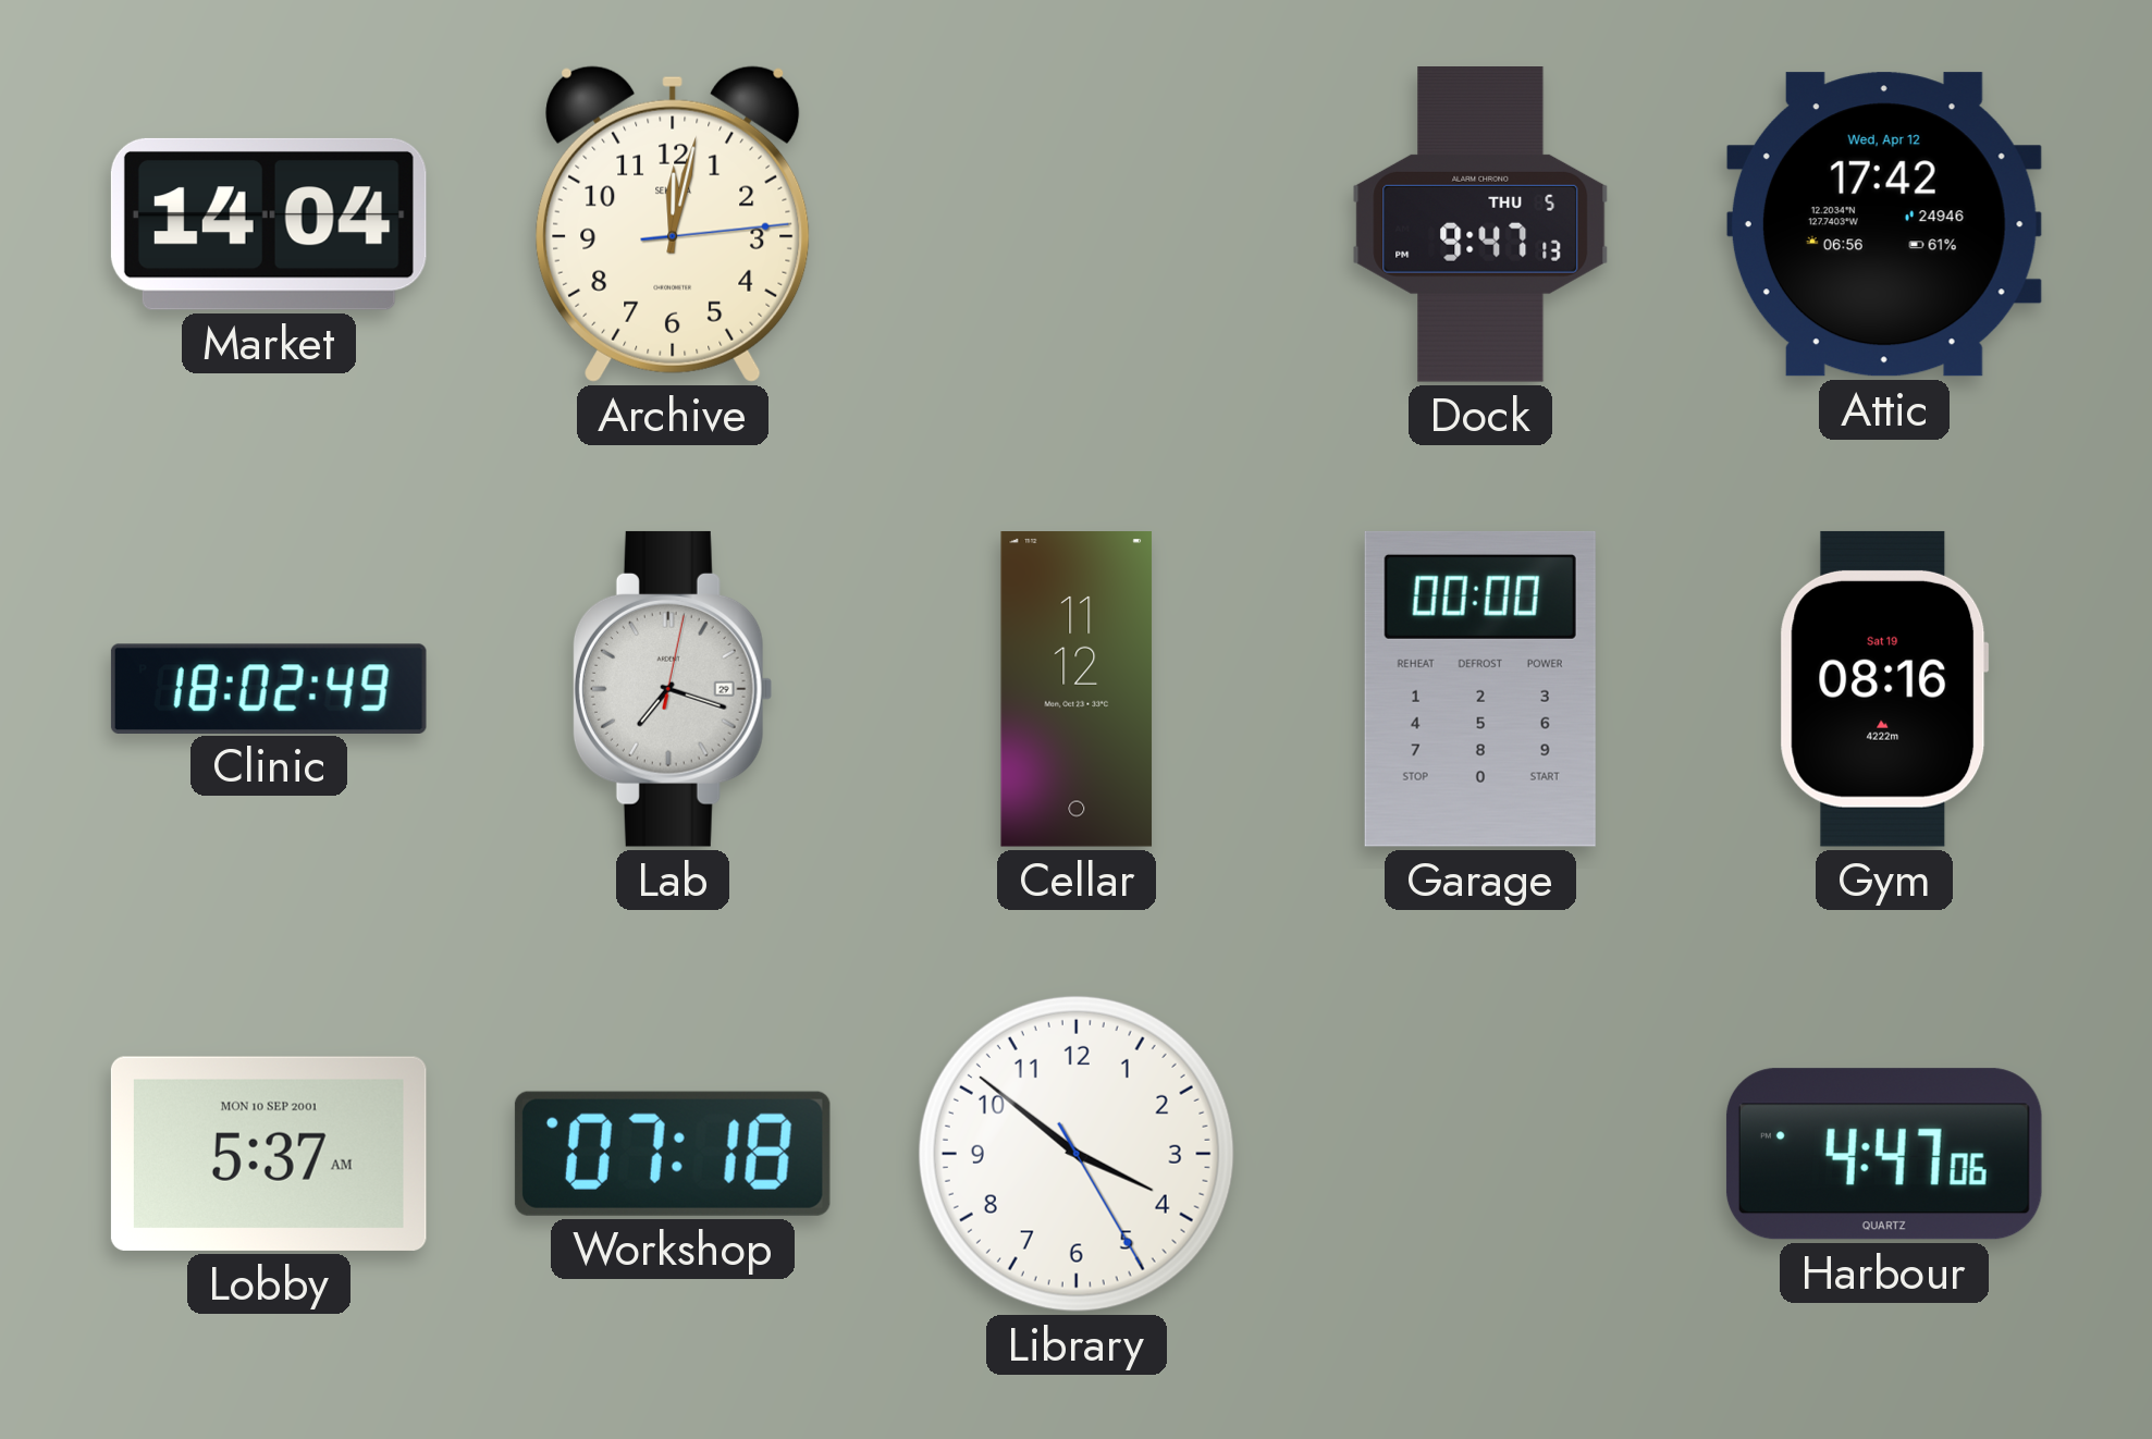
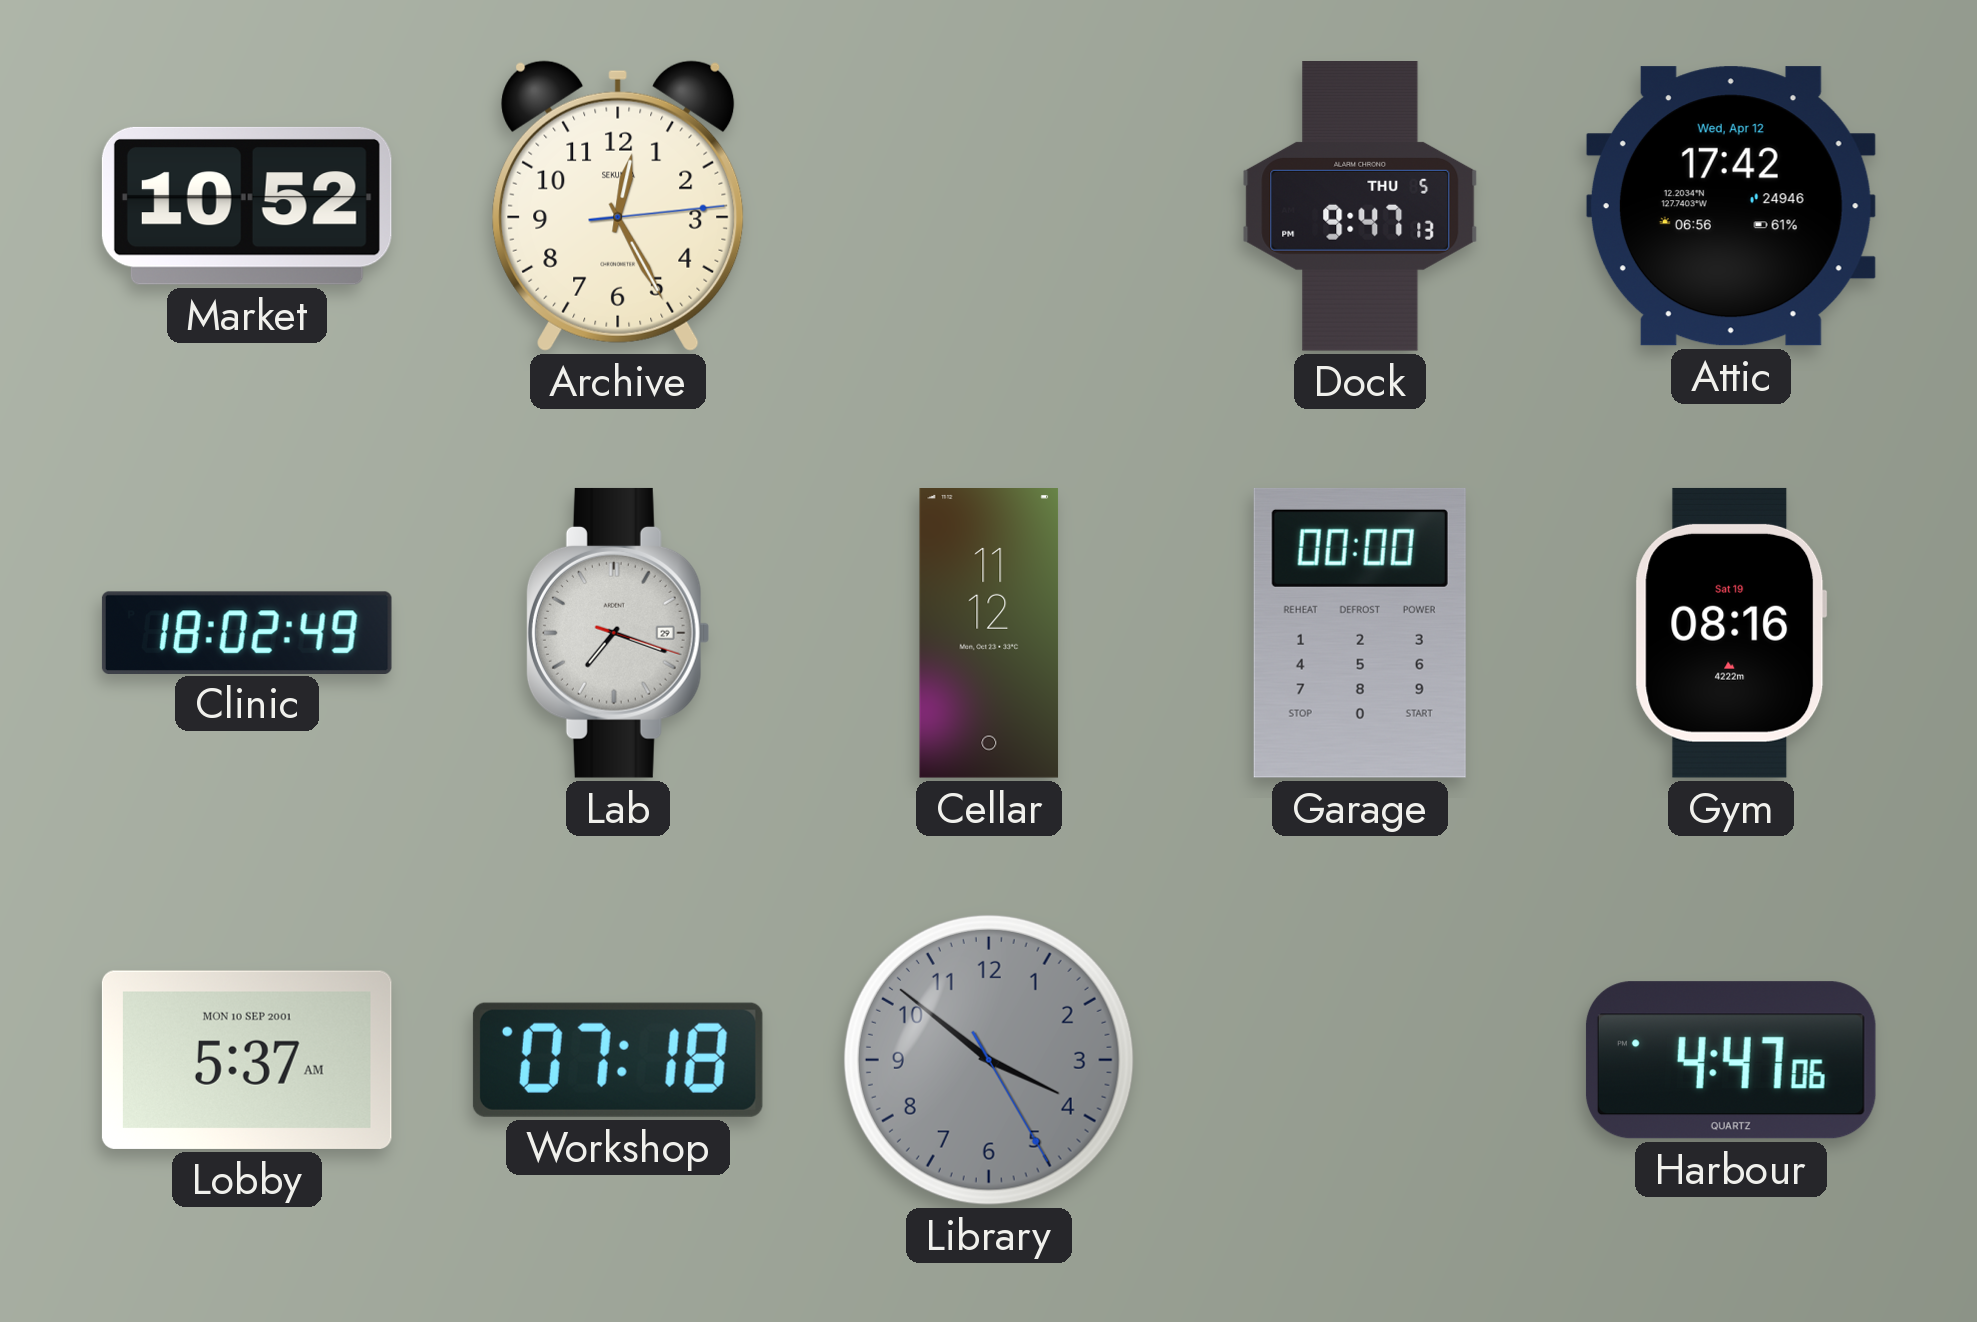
Market: 14:04 -> 10:52
Archive: 12:02 -> 12:25
Lab: 7:18:02 -> 7:18:18
Library dial: white -> grey
